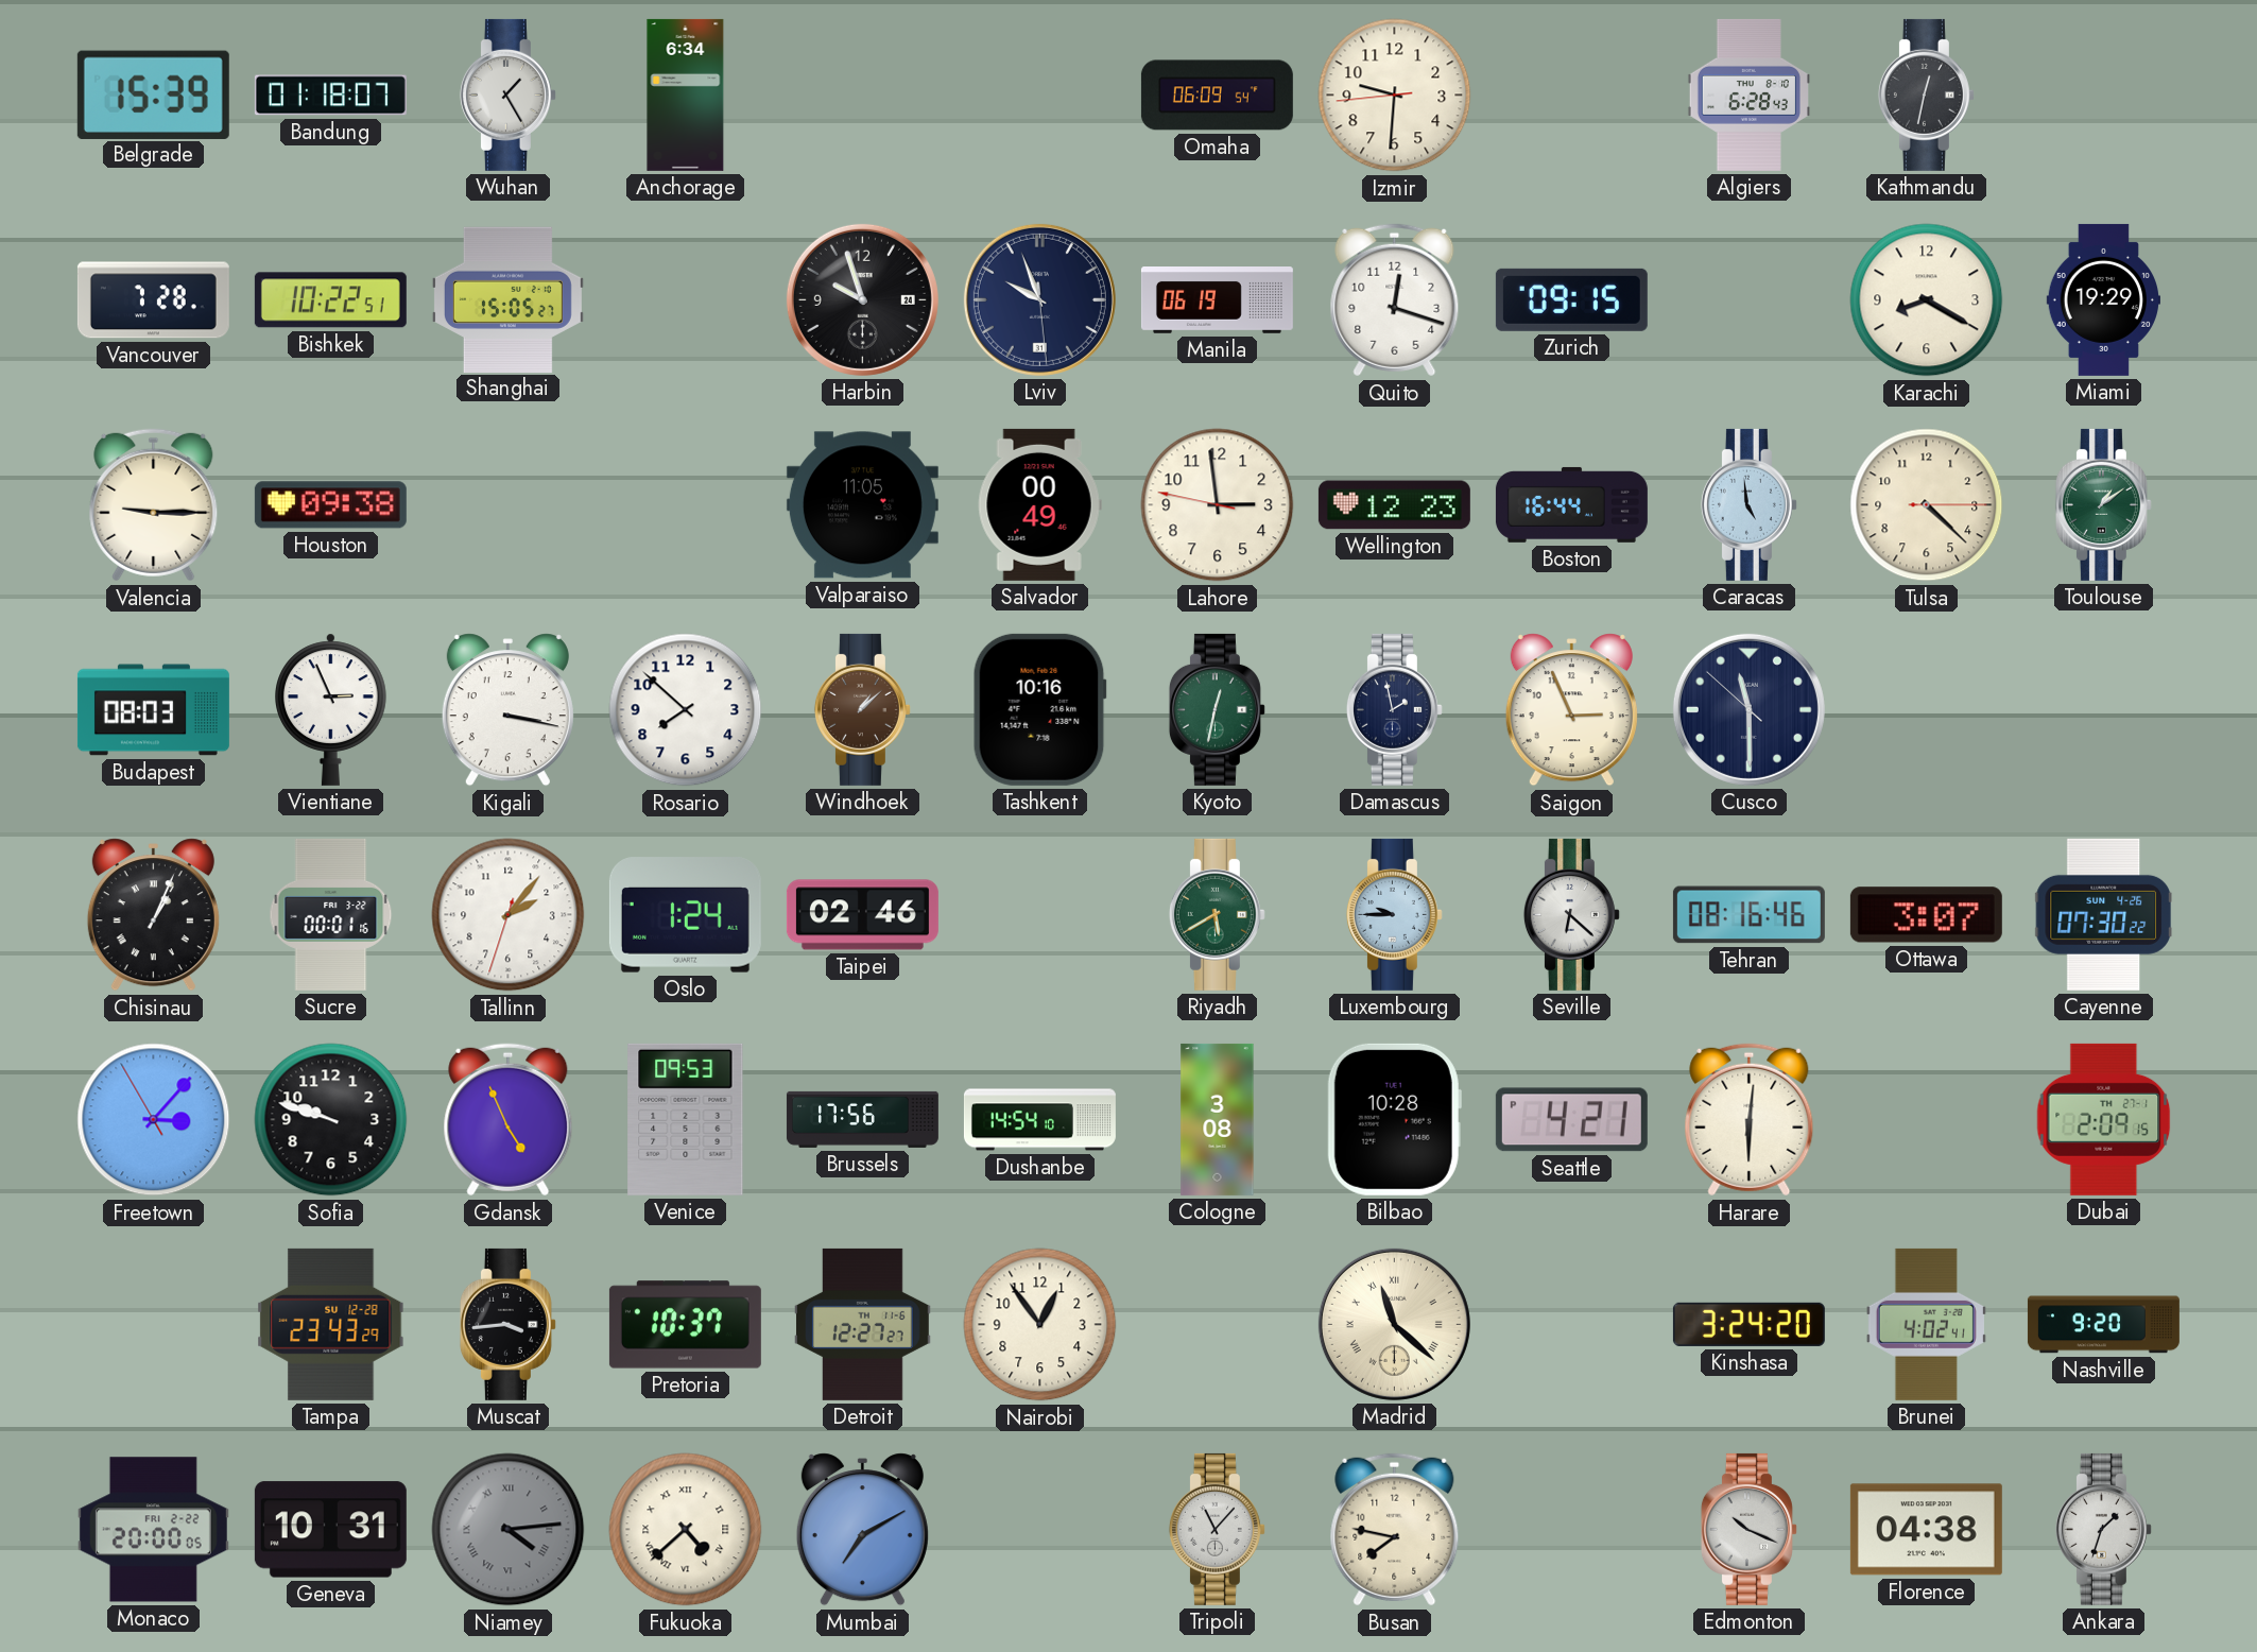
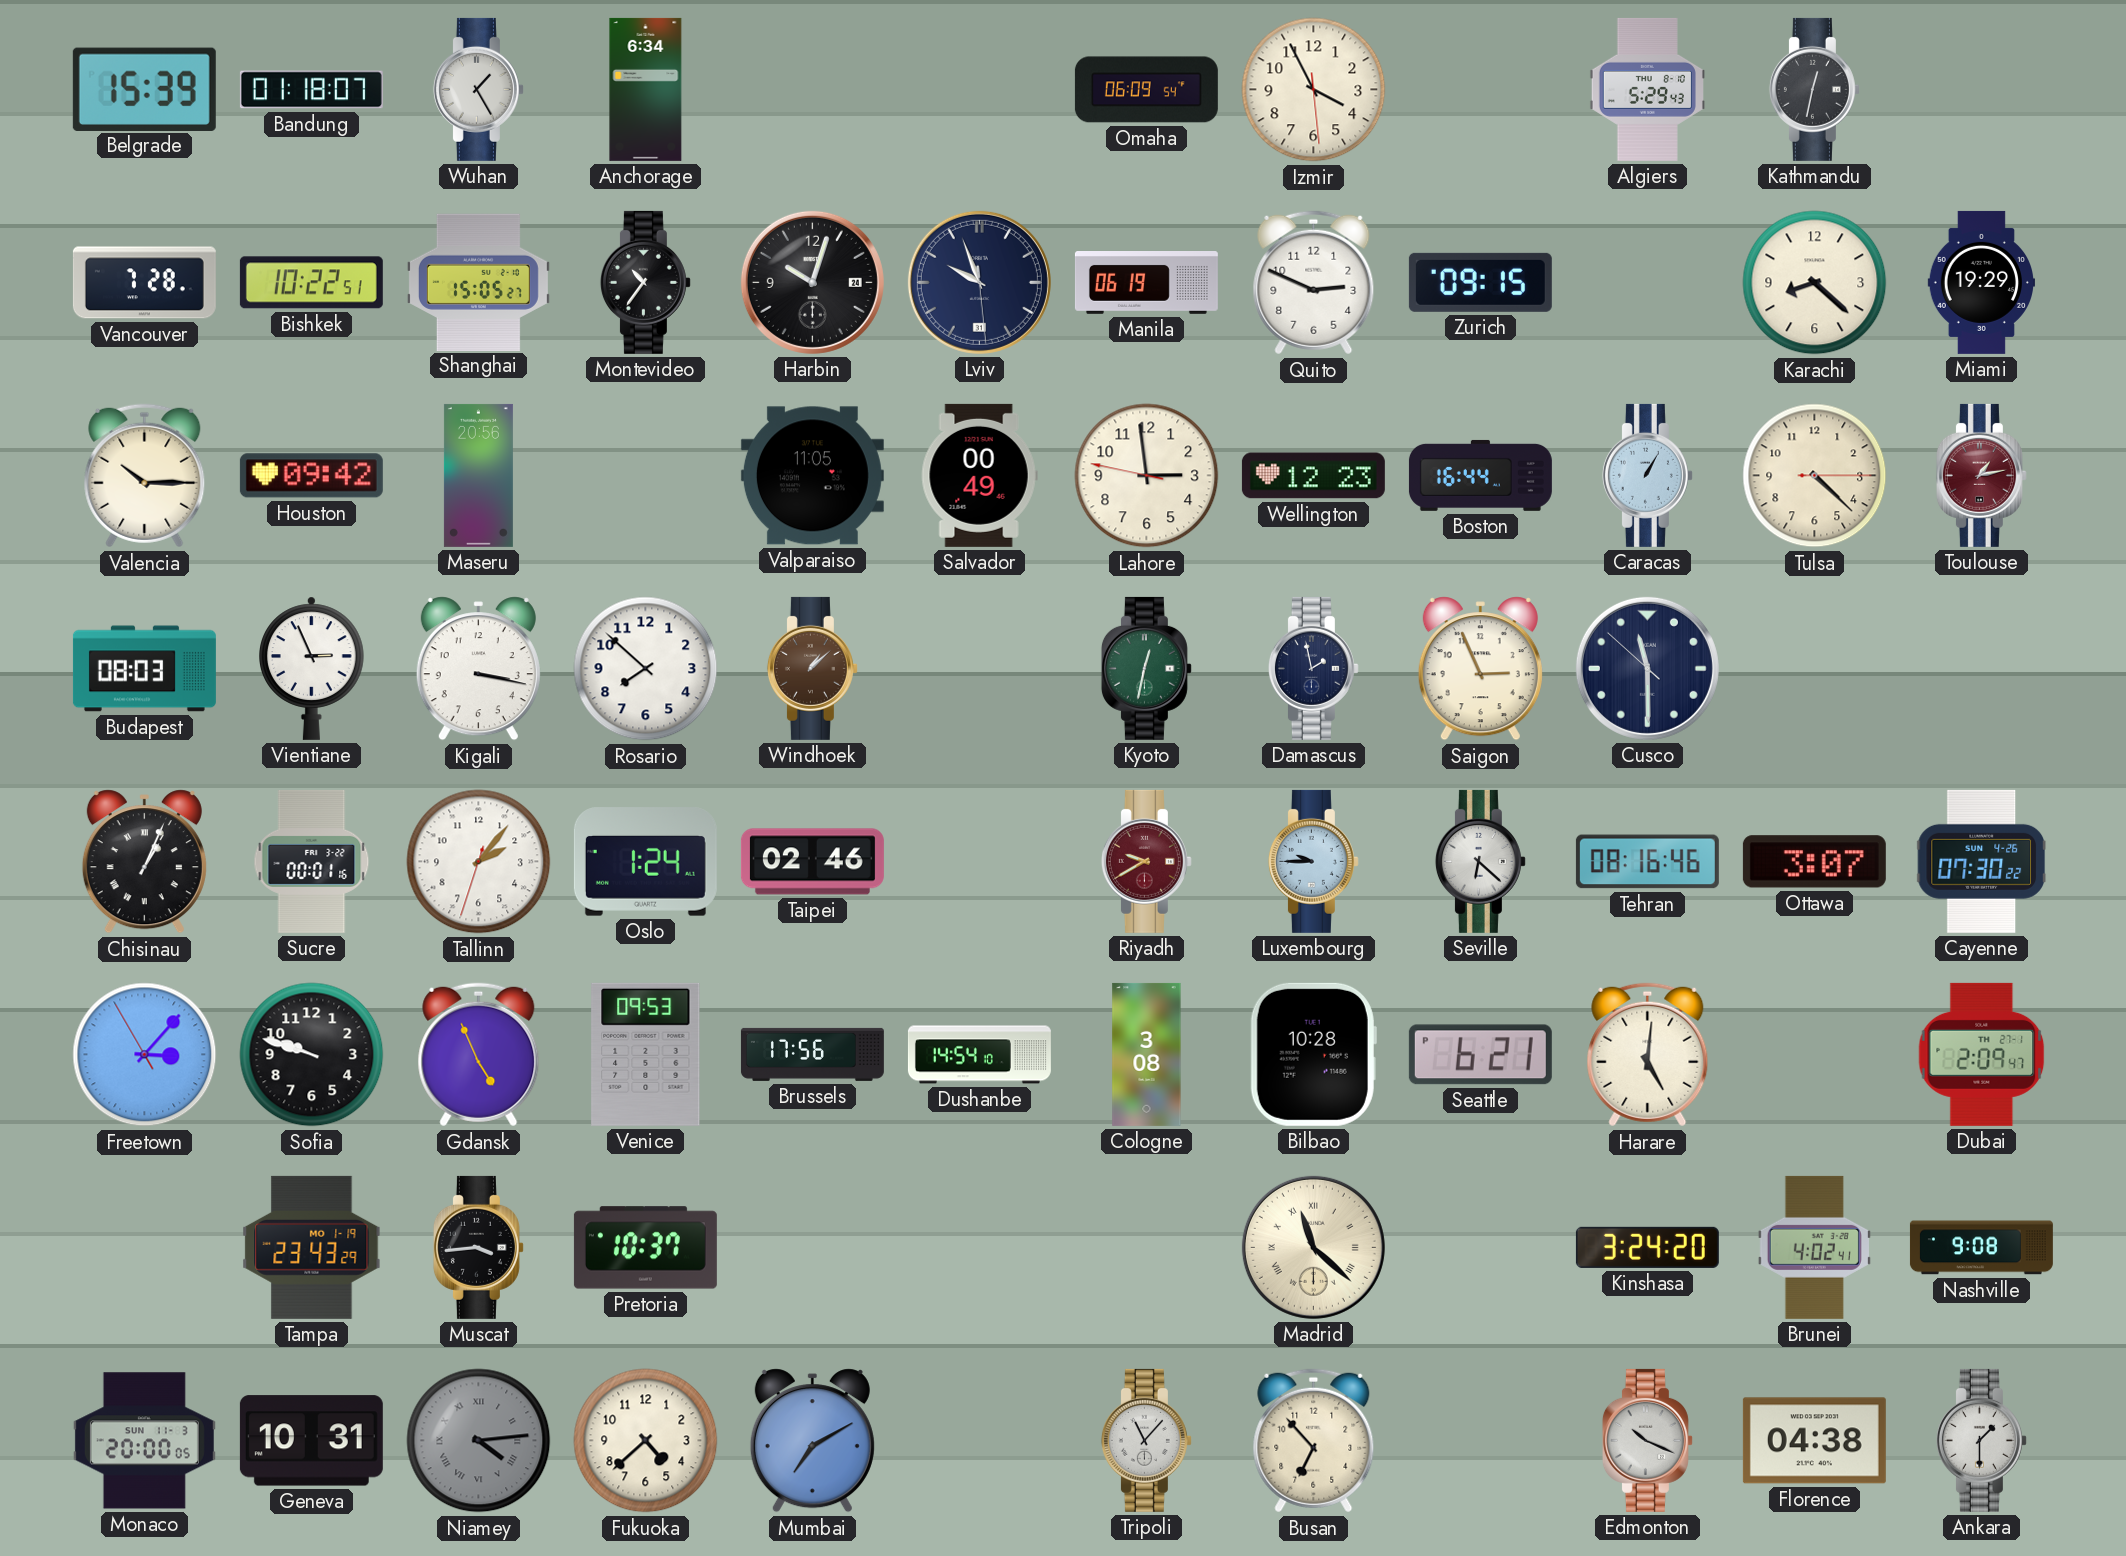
Izmir: 9:30 -> 3:55
Algiers: 6:28 -> 5:29
Montevideo: none -> 10:36
Harbin: 9:57 -> 10:03
Quito: 12:18 -> 2:49
Karachi: 8:20 -> 8:22
Valencia: 9:15 -> 10:15
Houston: 09:38 -> 09:42
Maseru: none -> 20:56
Caracas: 4:59 -> 1:05
Toulouse: 1:09 -> 1:13
Toulouse dial: green -> burgundy
Tashkent: 10:16 -> none
Riyadh: 5:40 -> 9:40
Riyadh dial: green -> burgundy
Seattle: 4:21 -> 6:21
Harare: 6:01 -> 5:01
Dubai: 2:09:15 -> 2:09:47
Tampa date: SU 12-28 -> MO 1-19
Detroit: 12:27 -> none
Nairobi: 12:54 -> none
Nashville: 9:20 -> 9:08
Monaco date: FRI 2-22 -> SUN 11-3
Fukuoka numerals: Roman -> Arabic
Busan: 7:47 -> 6:53
Ankara: 1:33 -> 1:30
